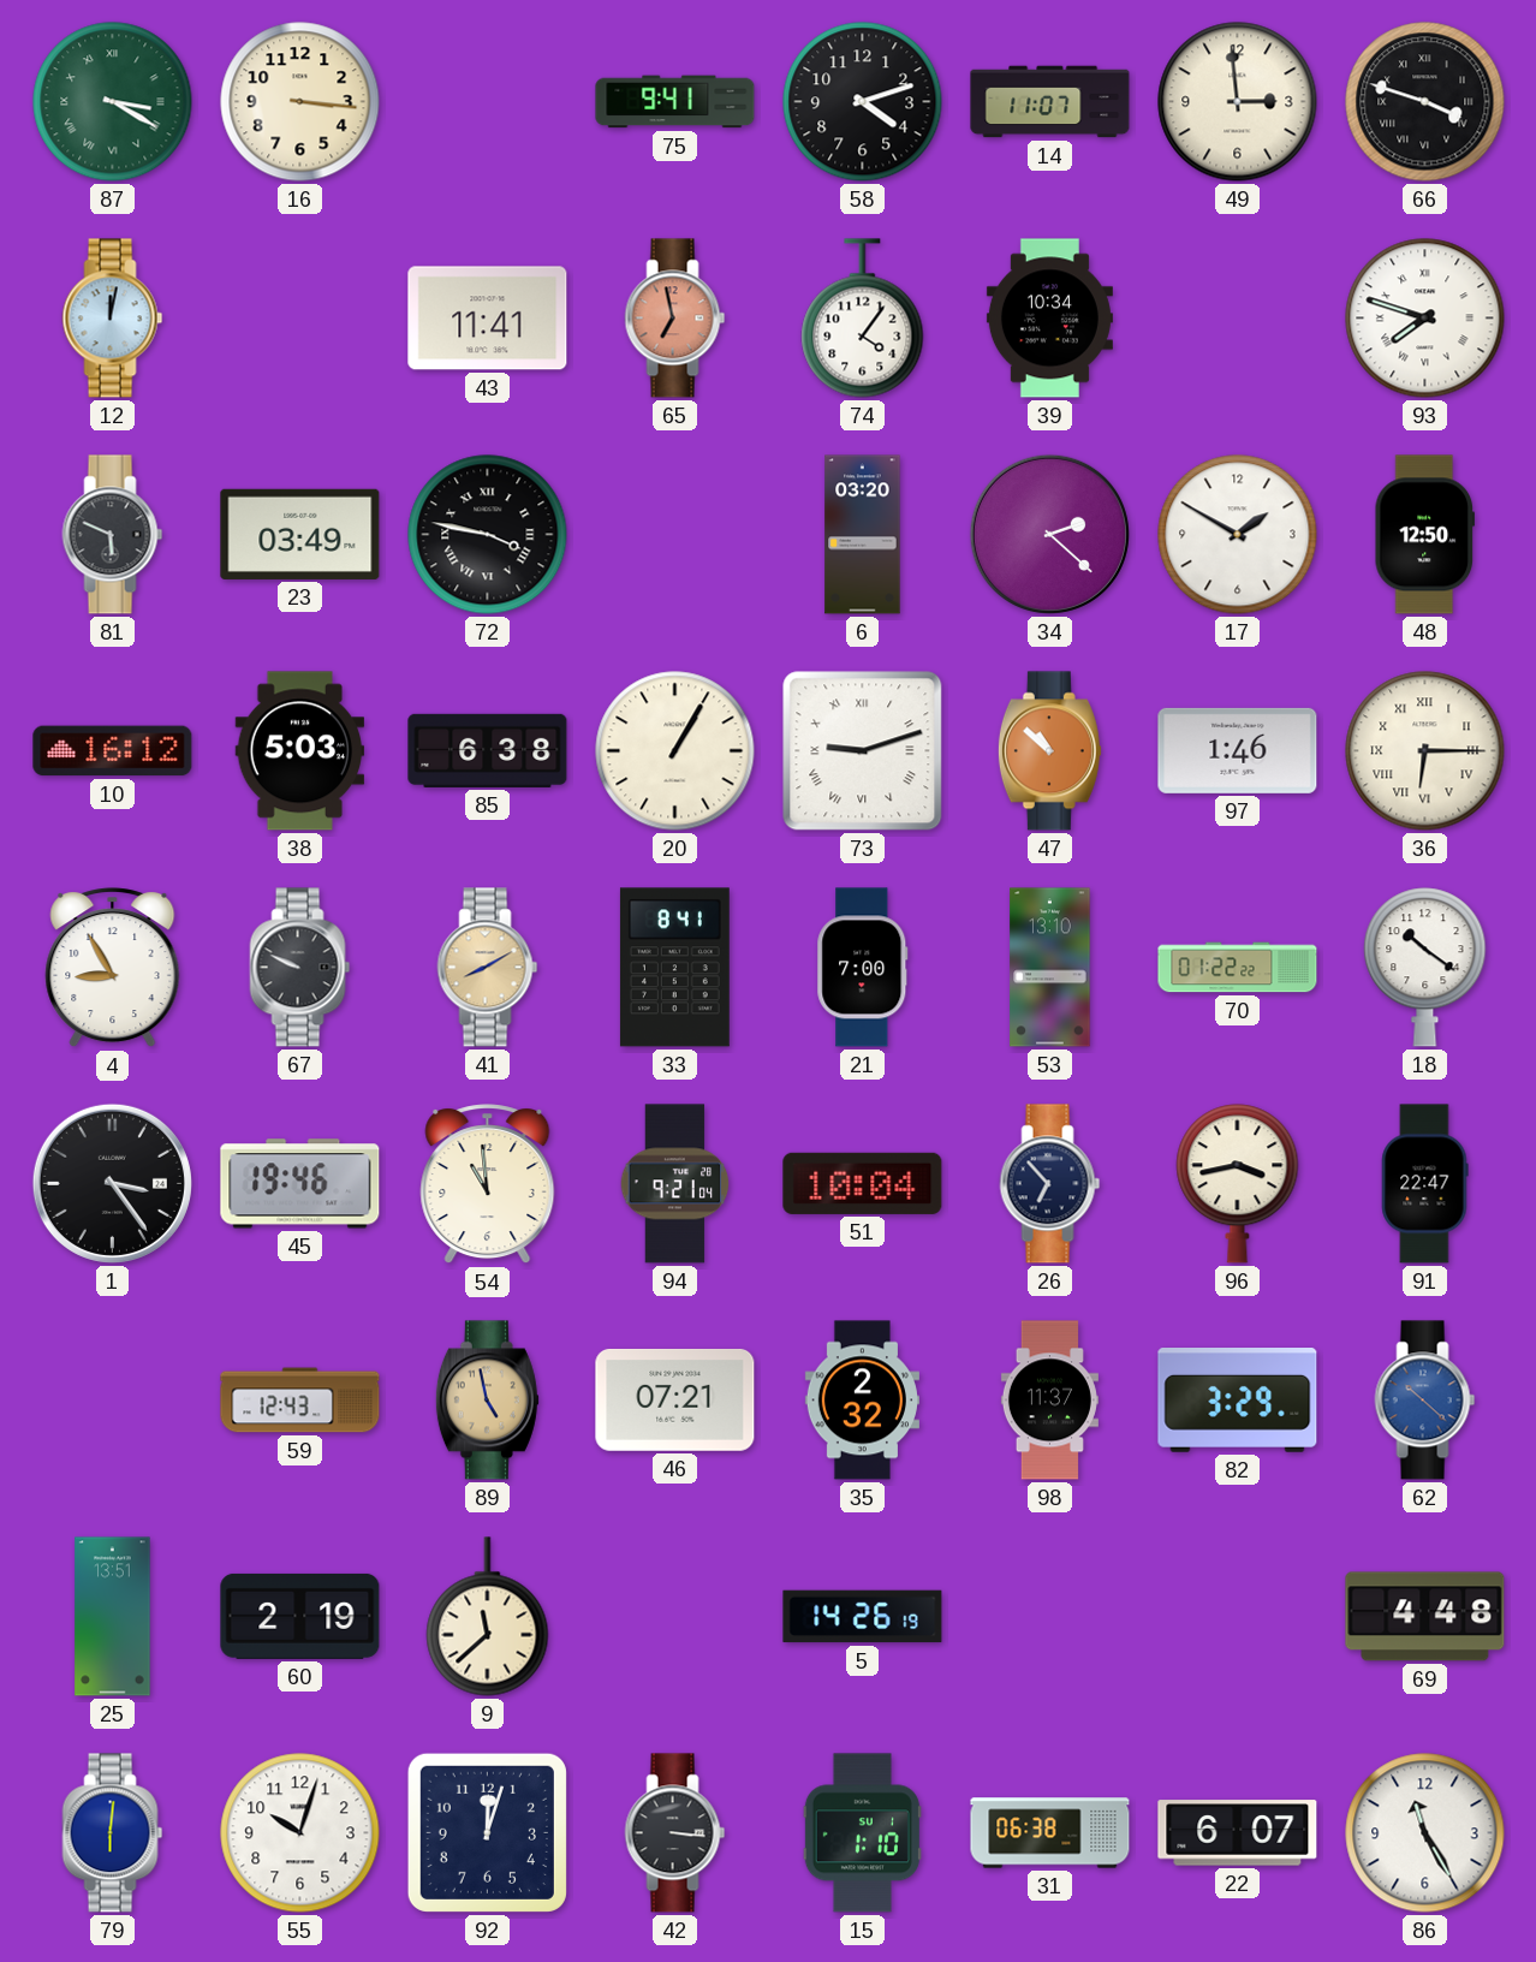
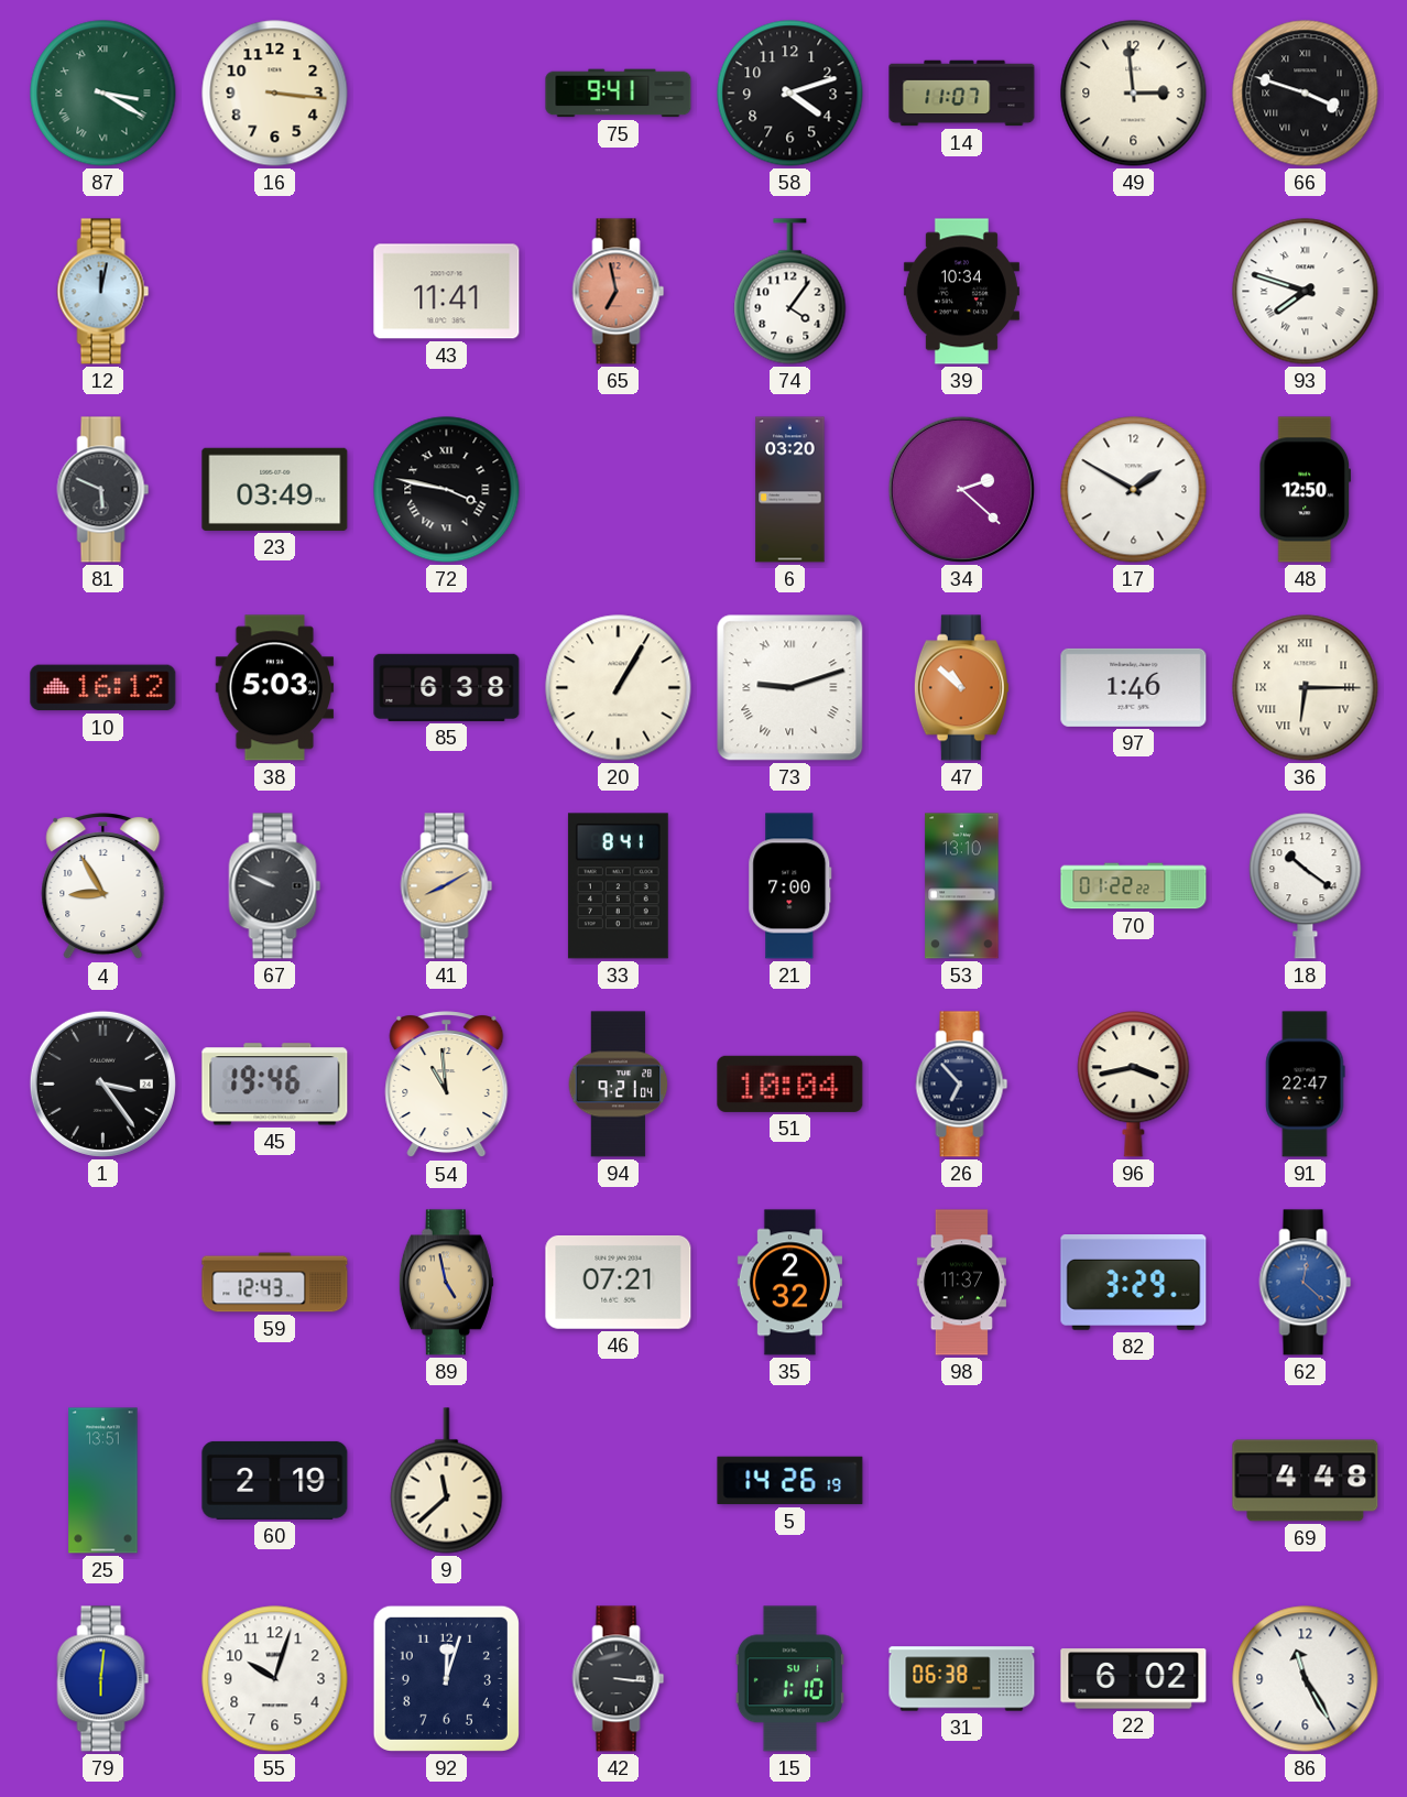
62: 10:22 -> 12:22
22: 6:07 -> 6:02
